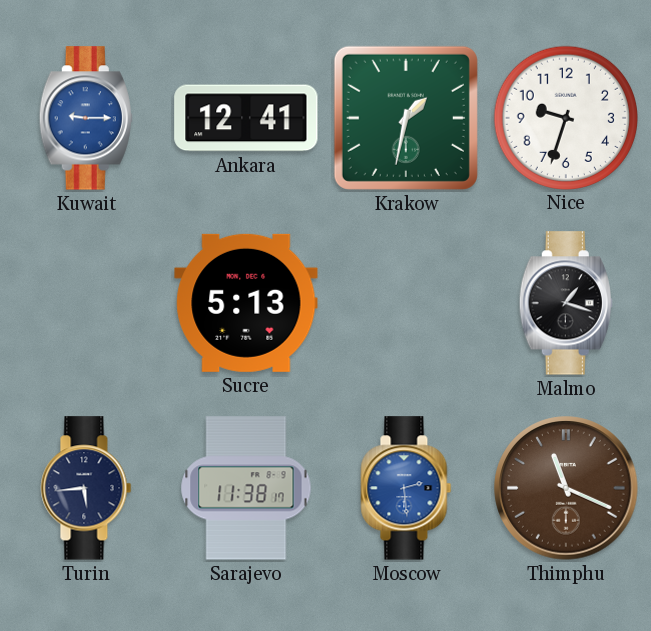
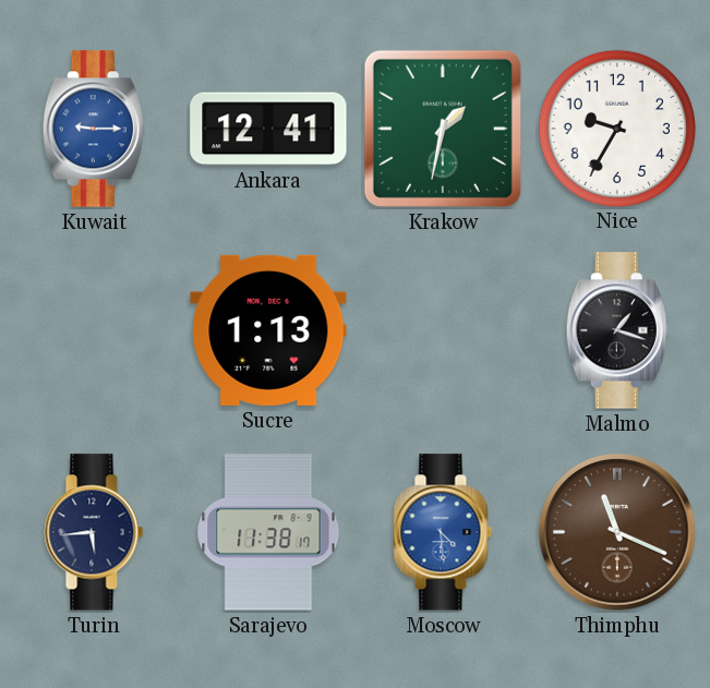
Nice: 9:33 -> 9:35
Sucre: 5:13 -> 1:13
Moscow: 2:29 -> 4:29
